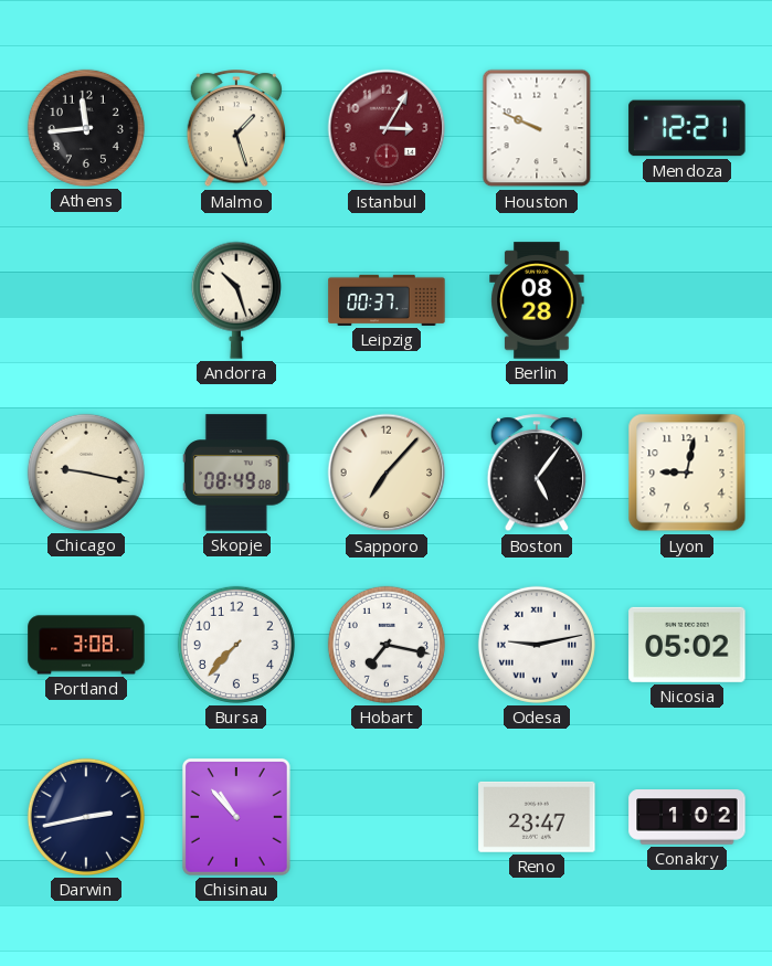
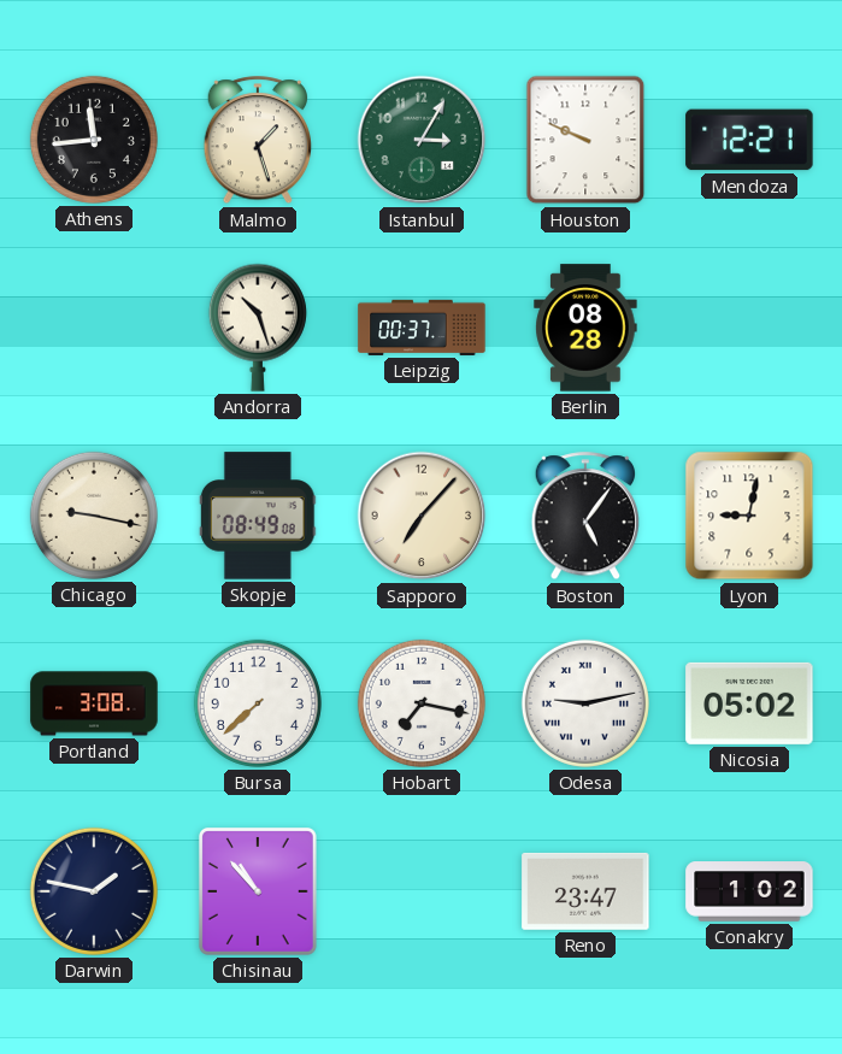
Istanbul dial: burgundy -> green
Bursa: 7:37 -> 7:38
Darwin: 2:43 -> 1:47
